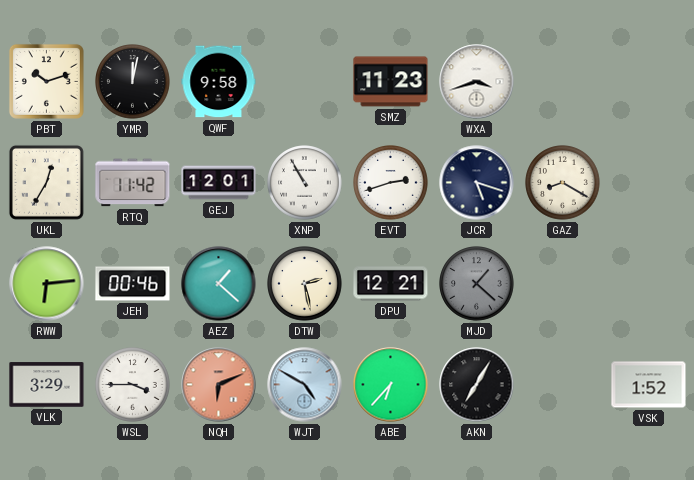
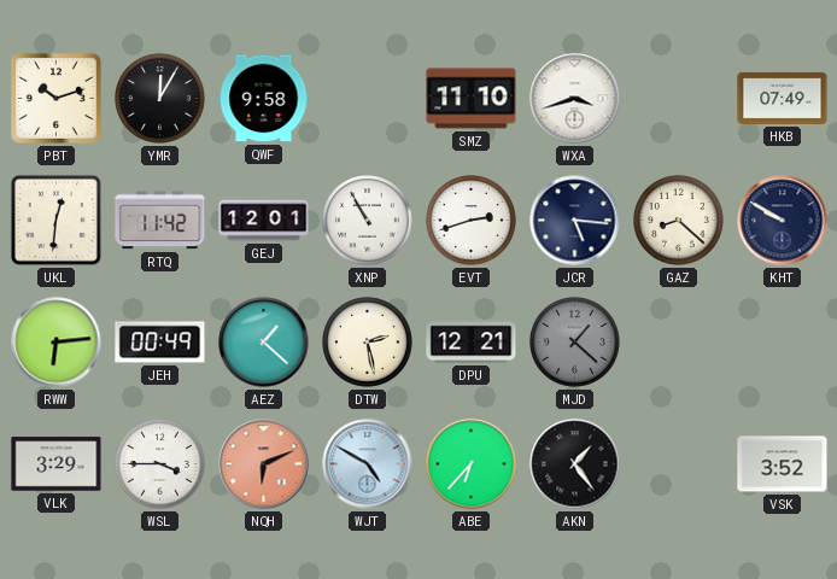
YMR: 12:02 -> 12:05
SMZ: 11:23 -> 11:10
HKB: none -> 07:49
UKL: 12:35 -> 12:31
JCR: 5:18 -> 5:16
GAZ: 8:20 -> 8:22
KHT: none -> 9:50
JEH: 00:46 -> 00:49
AKN: 7:05 -> 1:24
VSK: 1:52 -> 3:52
